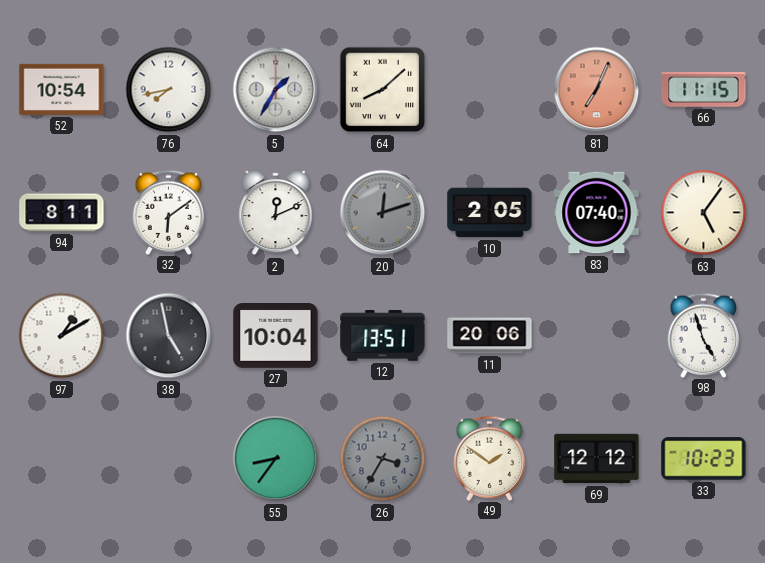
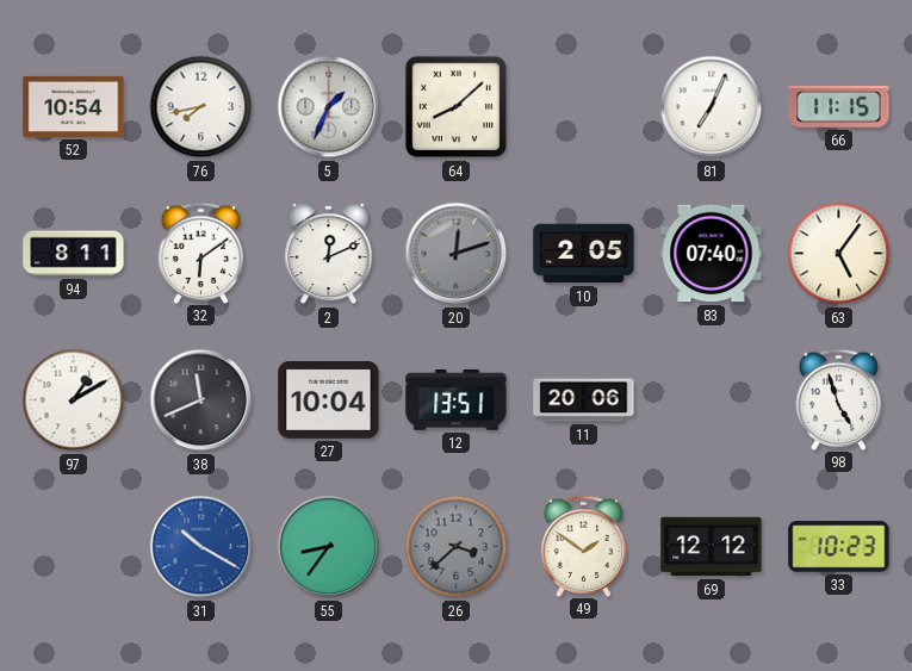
5: 1:35 -> 1:34
81 dial: salmon -> white
38: 4:58 -> 11:41
31: none -> 10:20
26: 3:35 -> 3:38
